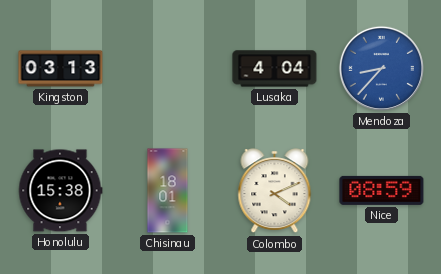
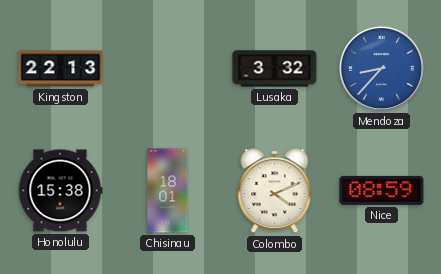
Kingston: 03:13 -> 22:13
Lusaka: 4:04 -> 3:32
